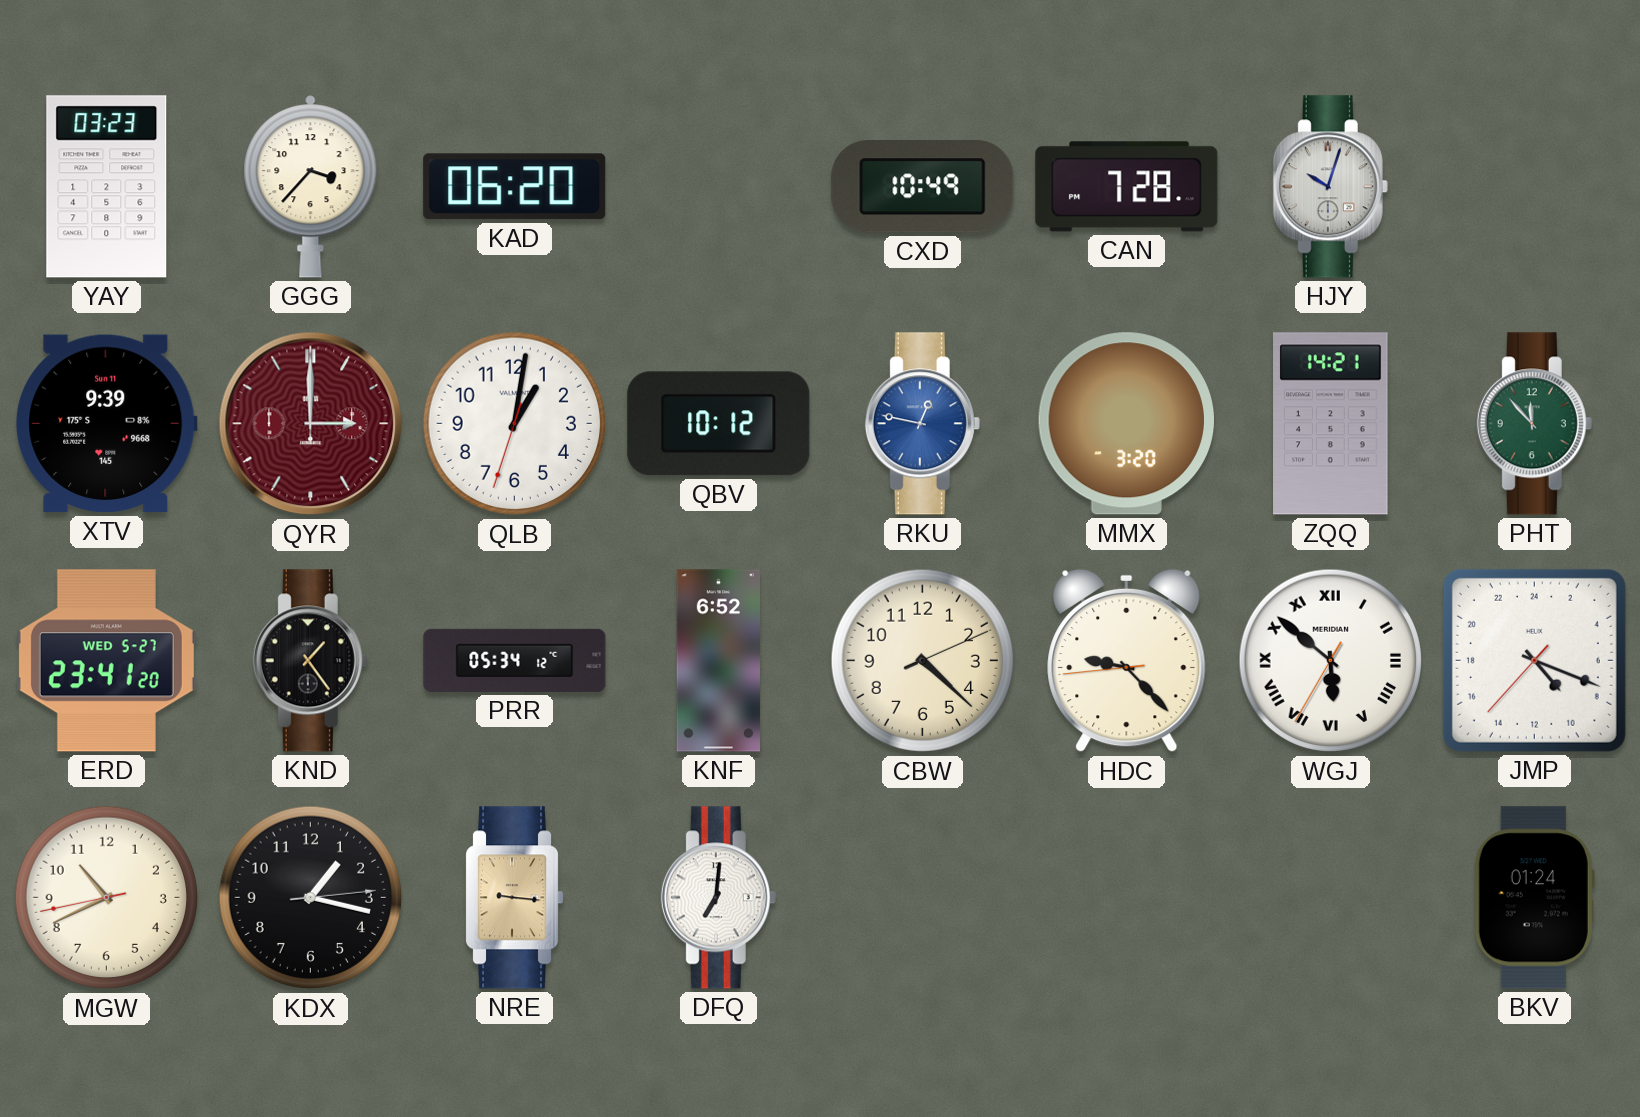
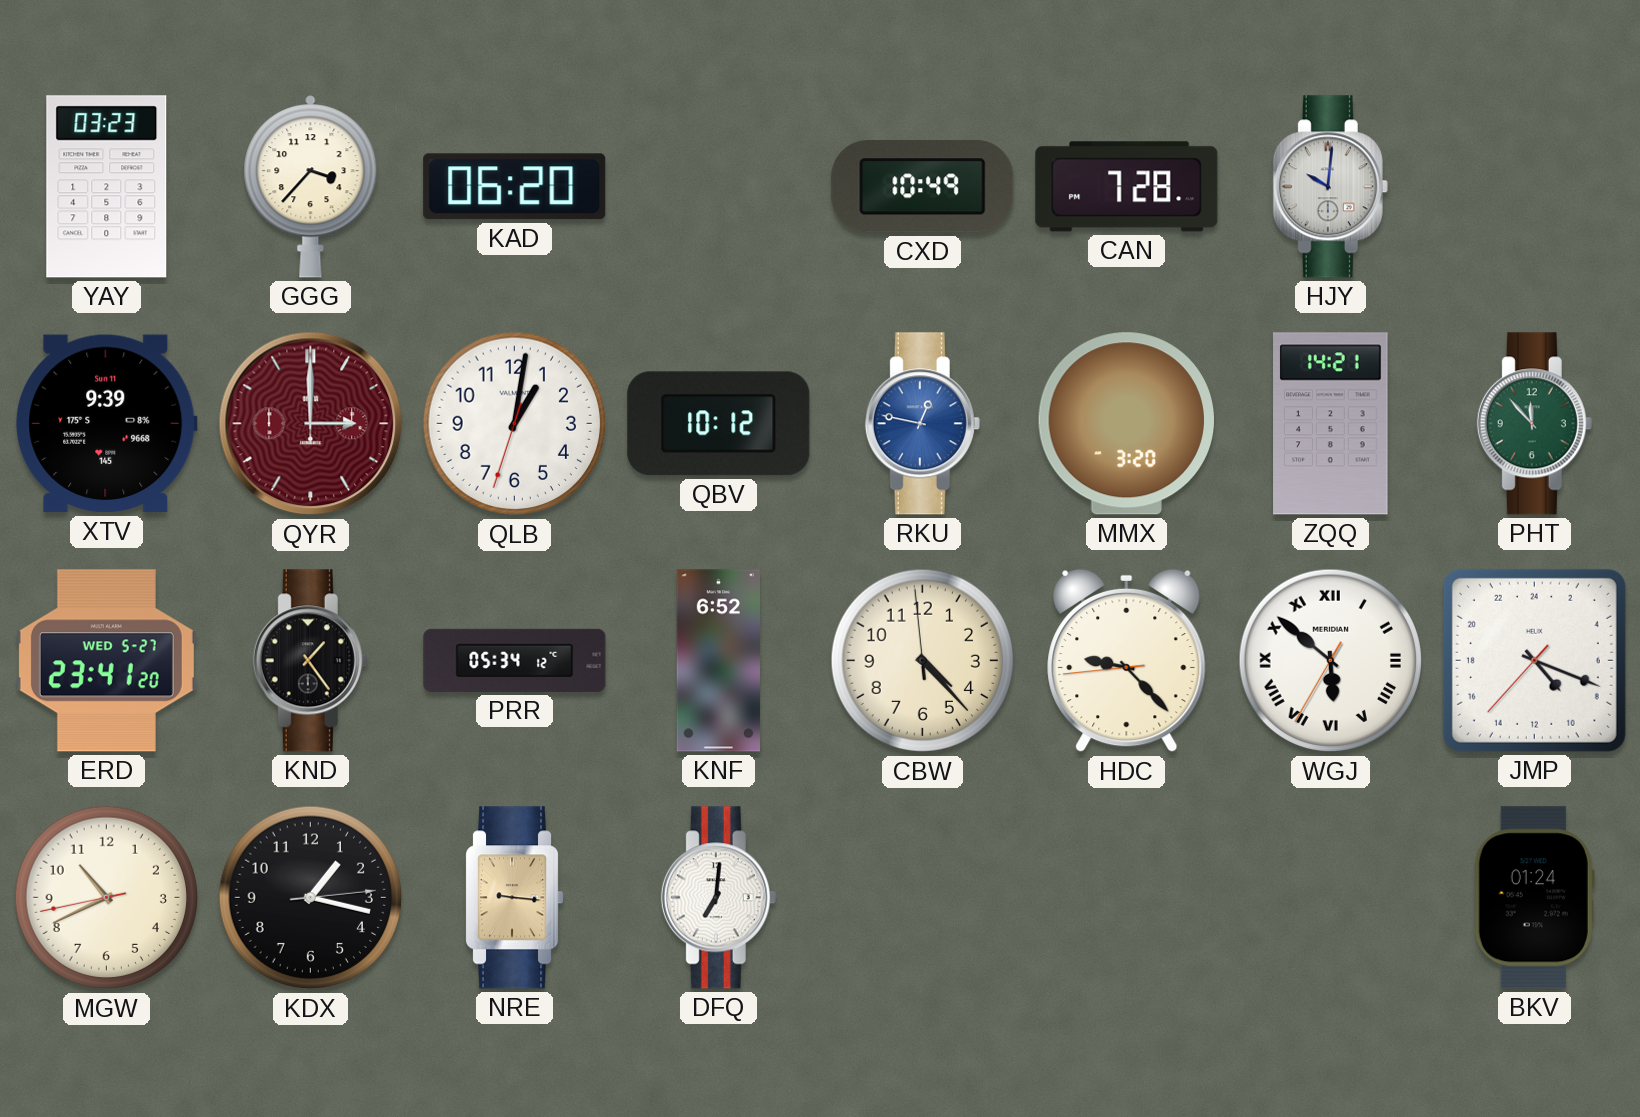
HJY: 10:03 -> 10:01
CBW: 4:22:11 -> 4:22:59
